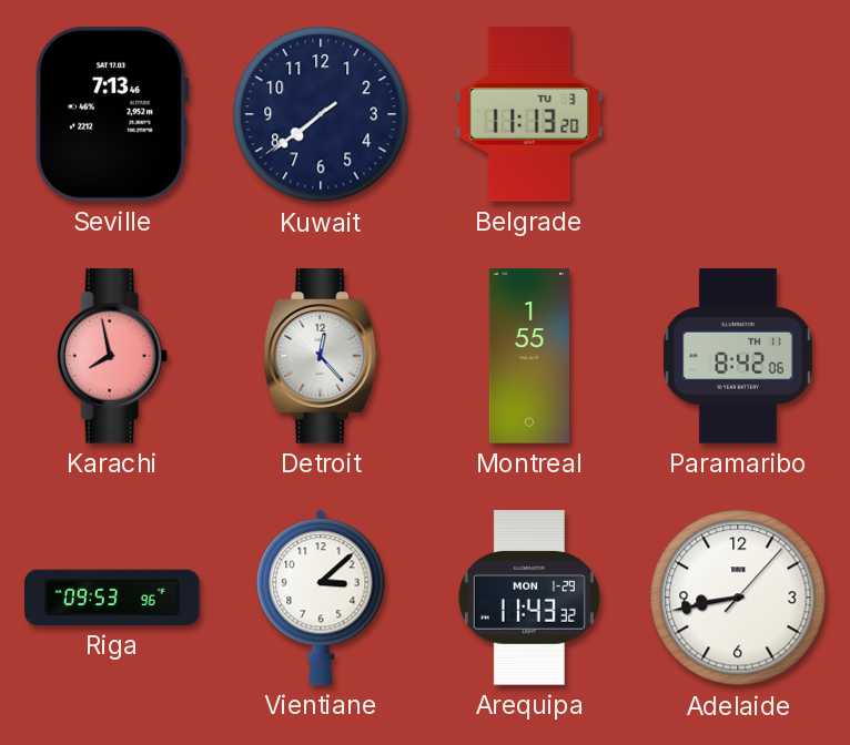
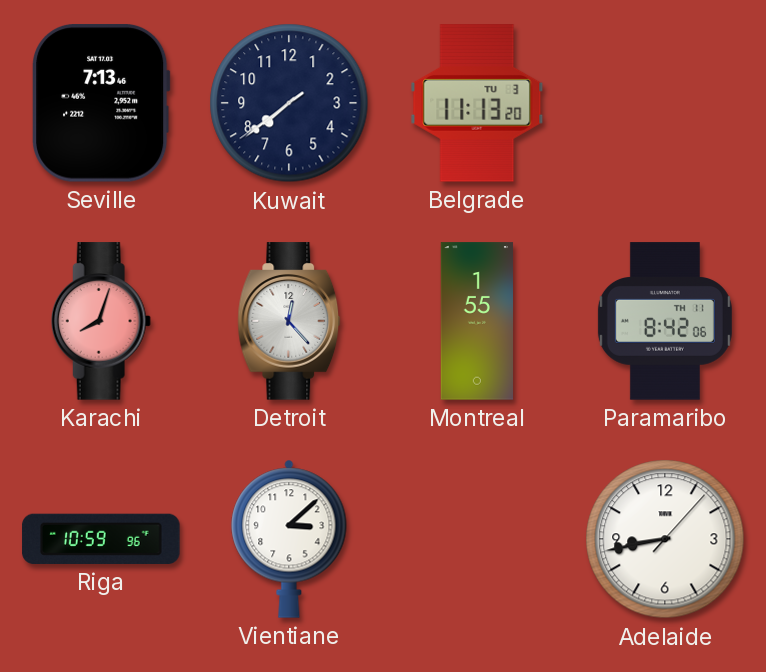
Karachi: 7:58 -> 8:03
Riga: 09:53 -> 10:59
Arequipa: 11:43 -> none
